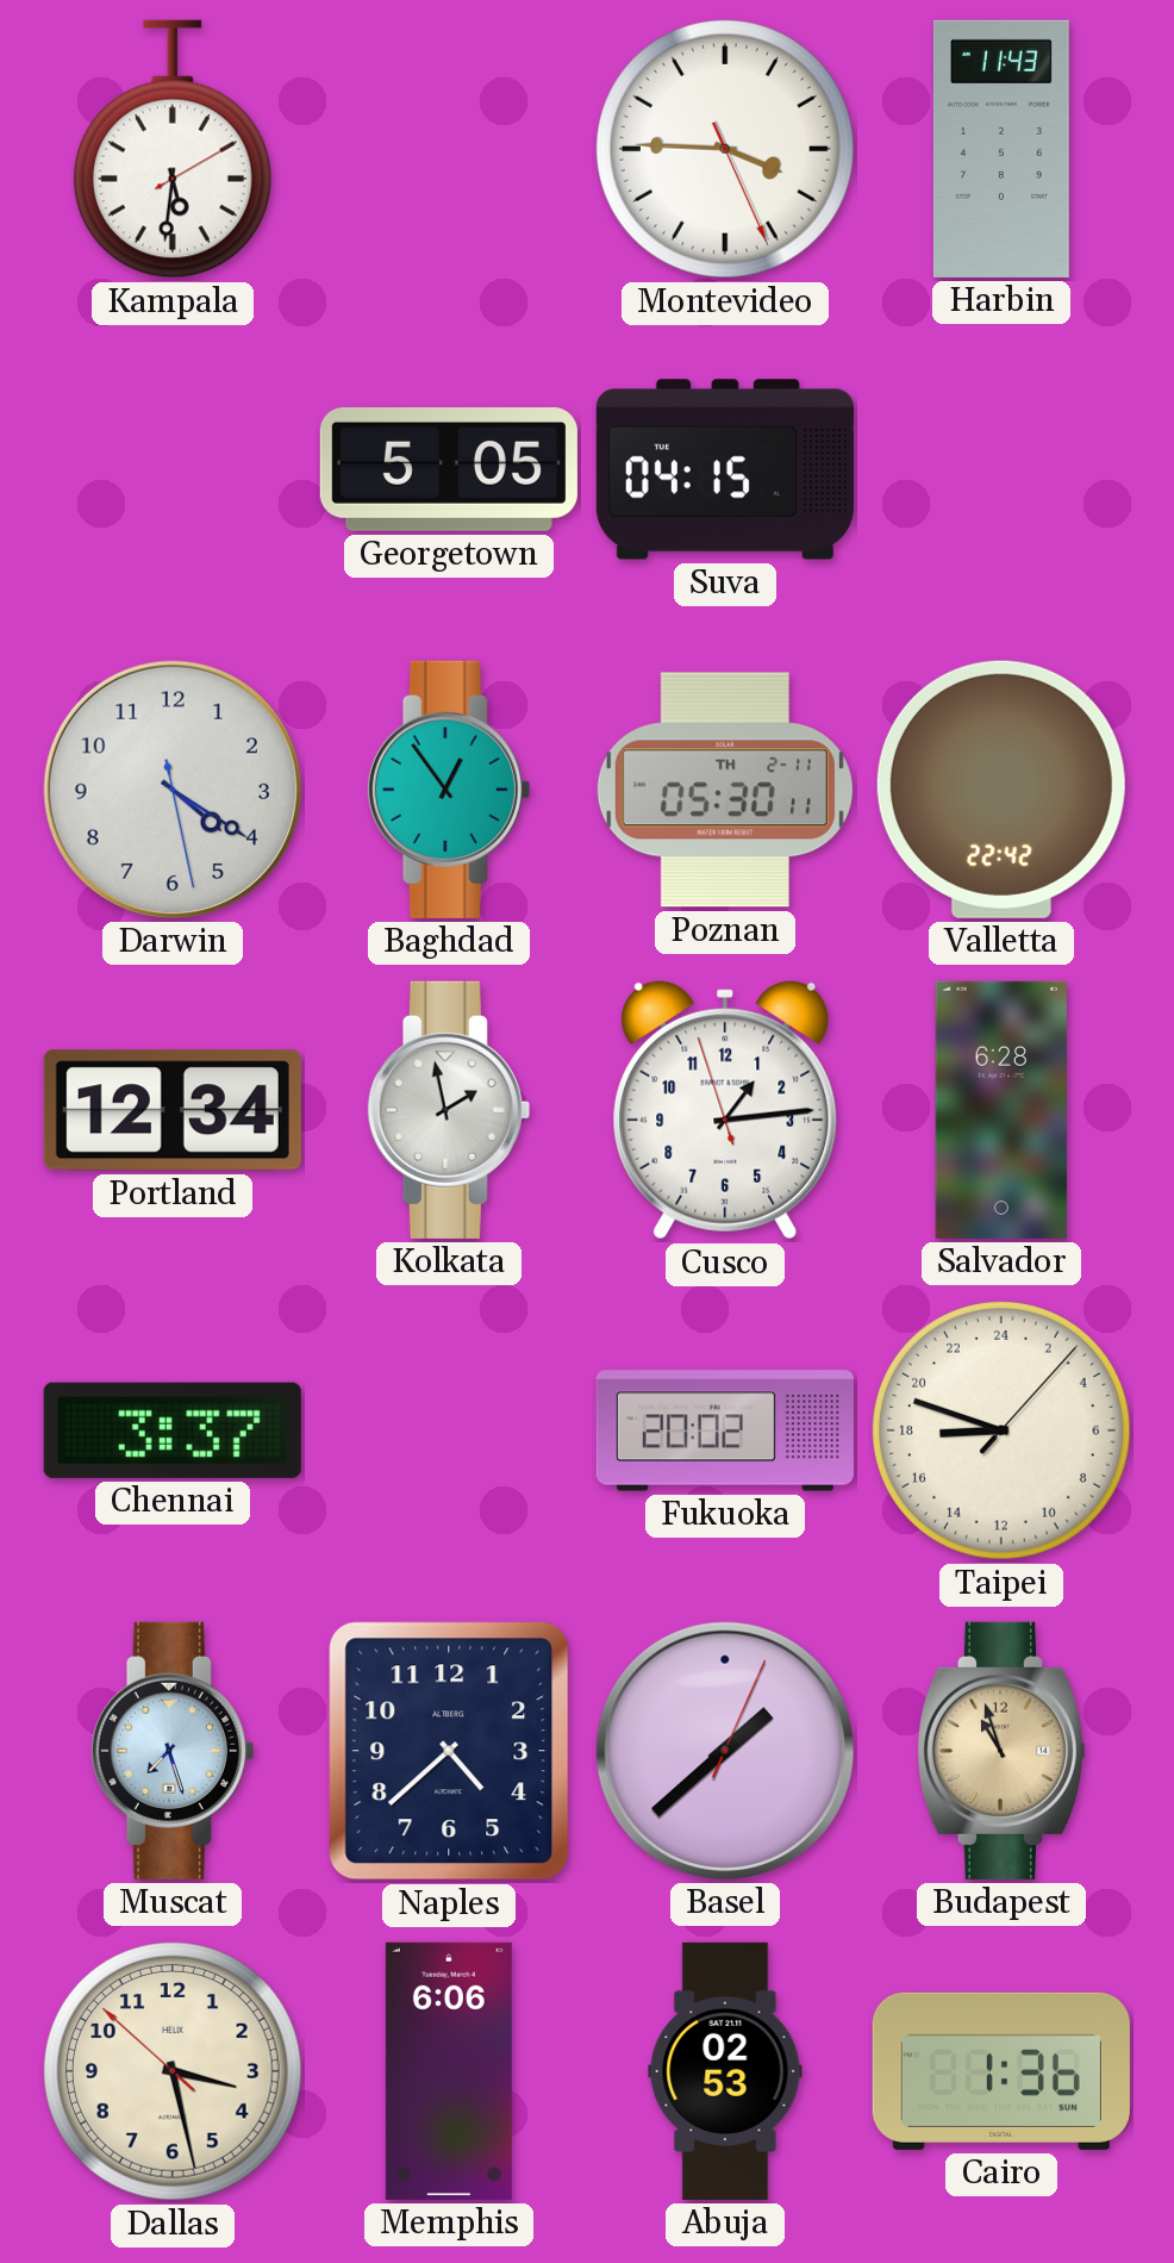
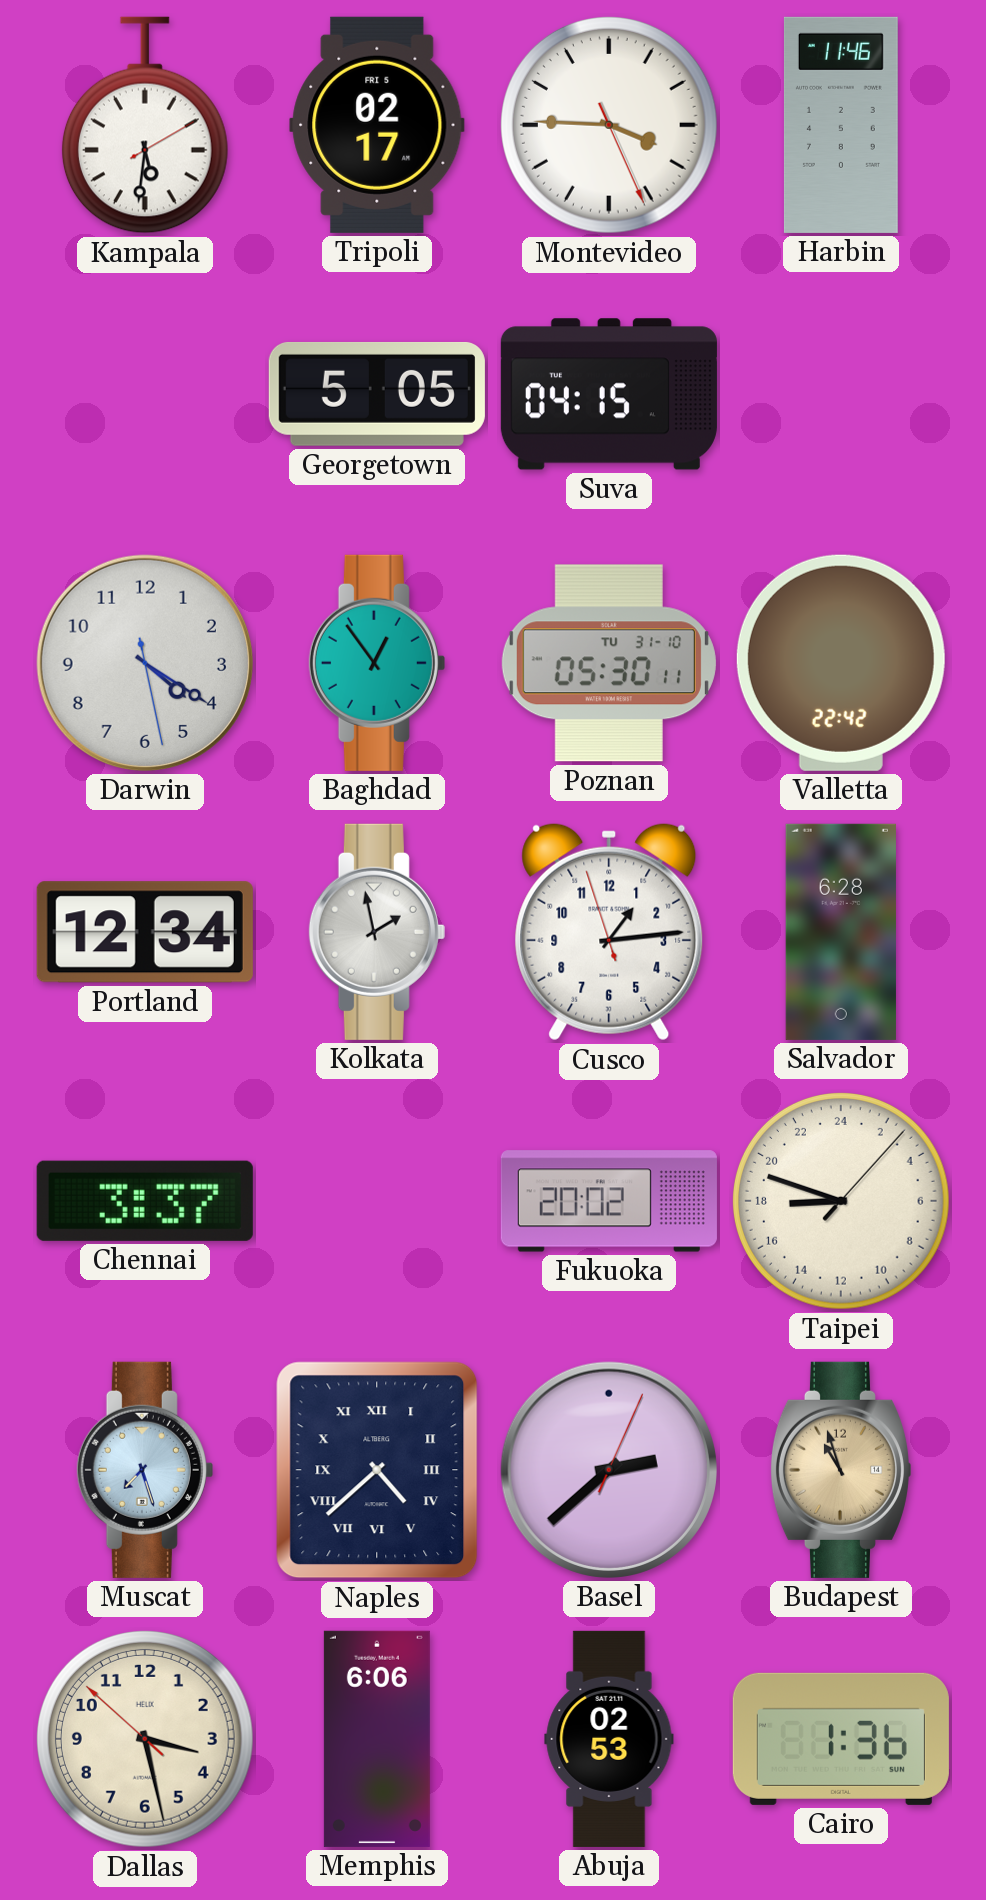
Tripoli: none -> 02:17
Harbin: 11:43 -> 11:46
Poznan date: TH 2-11 -> TU 31-10
Naples numerals: Arabic -> Roman
Basel: 1:38 -> 2:38
